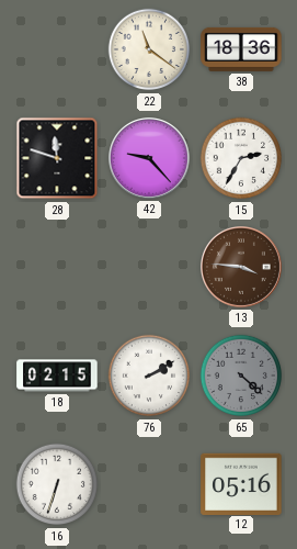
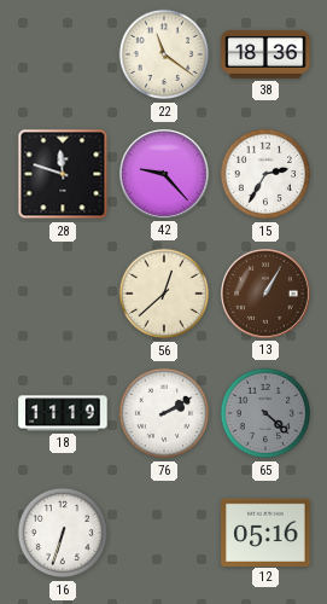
56: none -> 12:38
13: 3:46 -> 1:05
18: 02:15 -> 11:19
